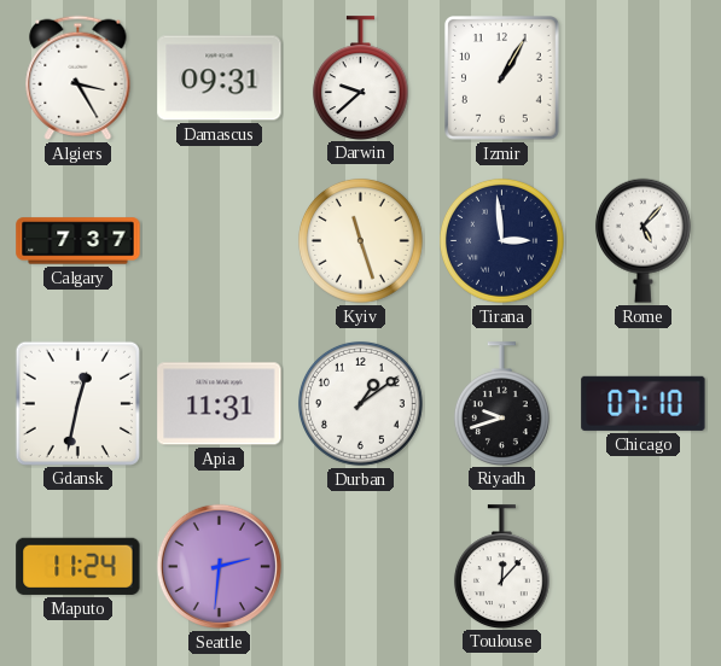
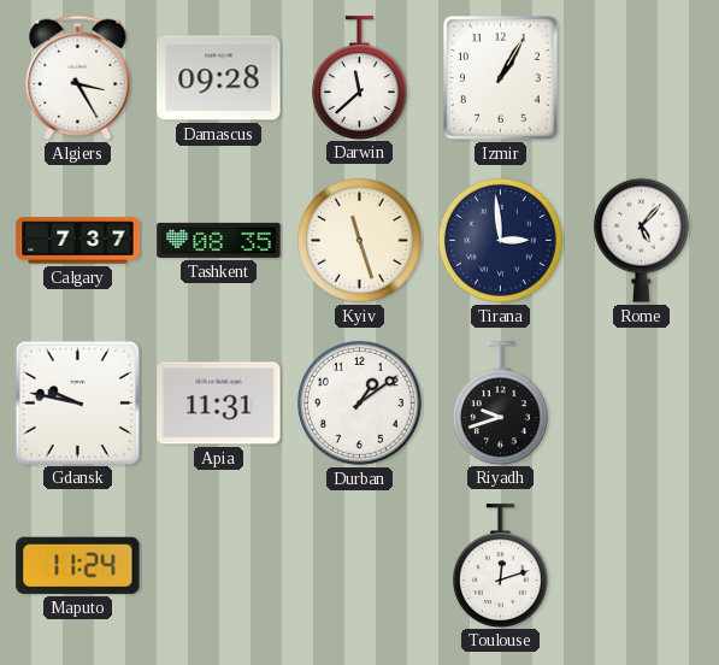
Damascus: 09:31 -> 09:28
Darwin: 9:38 -> 11:38
Tashkent: none -> 08:35
Gdansk: 12:32 -> 9:47
Chicago: 07:10 -> none
Seattle: 2:31 -> none
Toulouse: 12:07 -> 12:12
